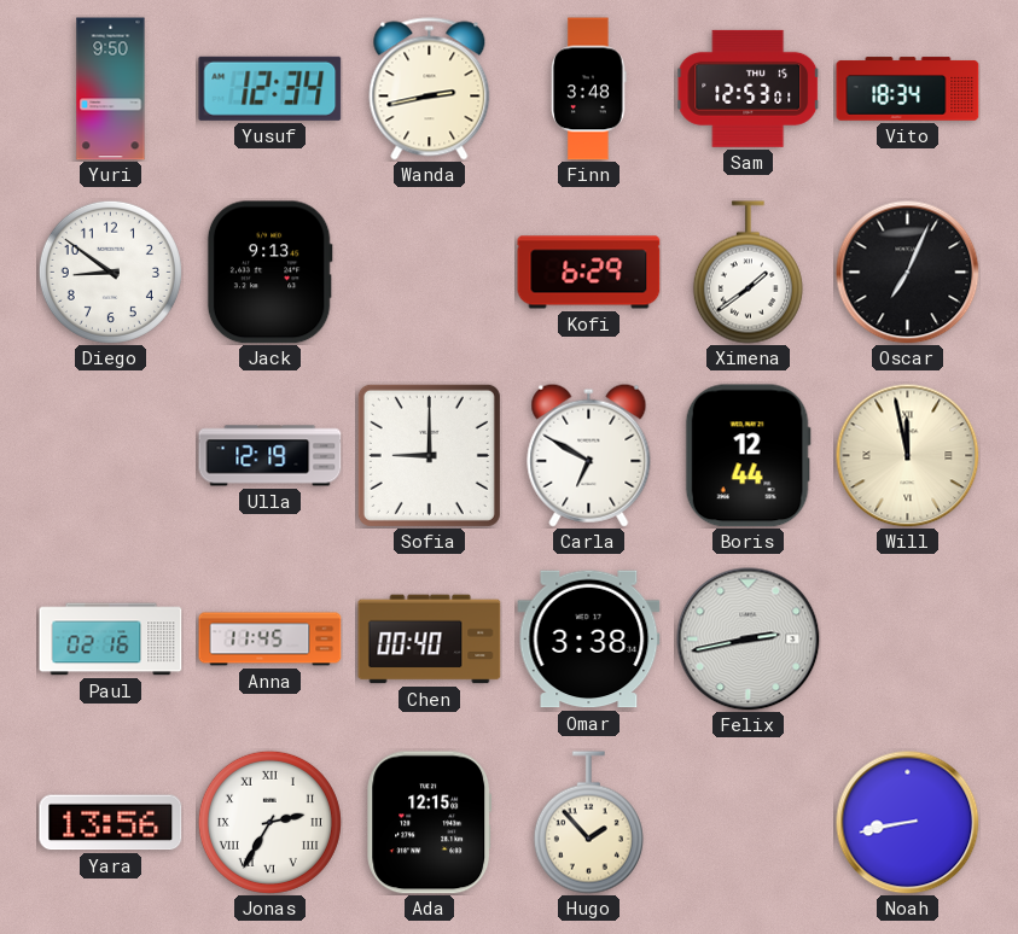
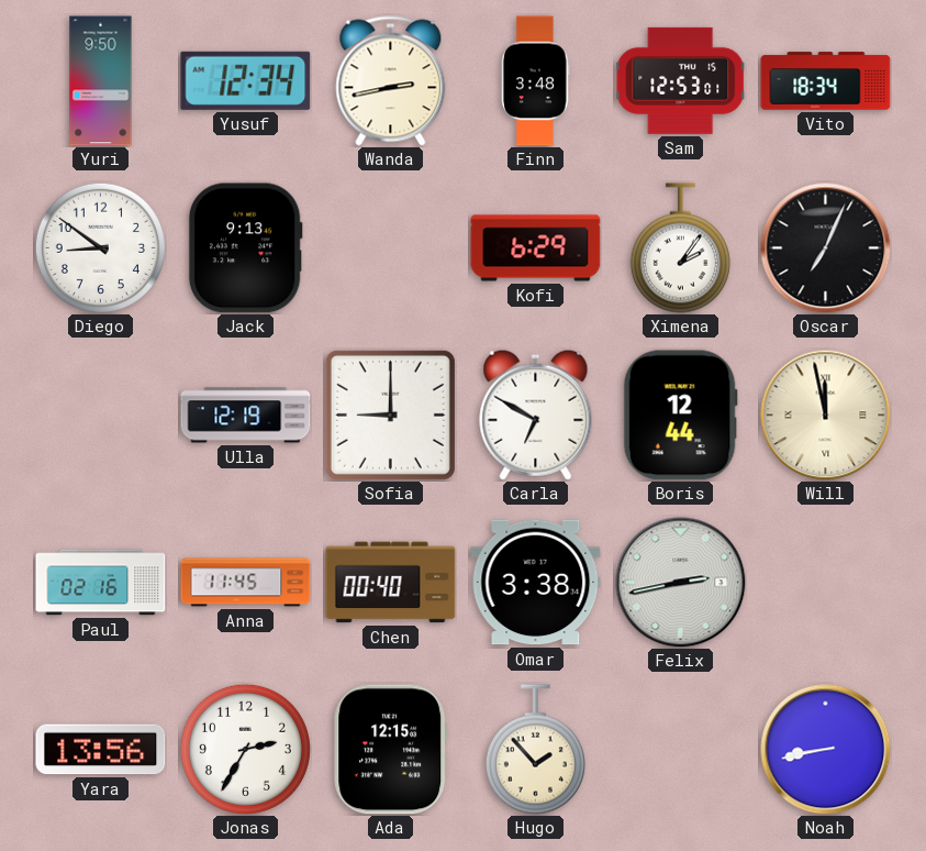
Ximena: 1:39 -> 2:06
Jonas numerals: Roman -> Arabic
